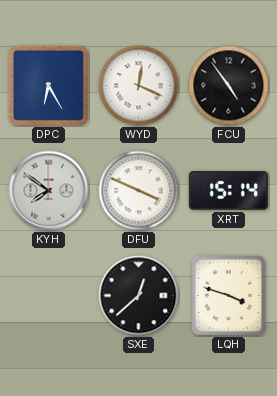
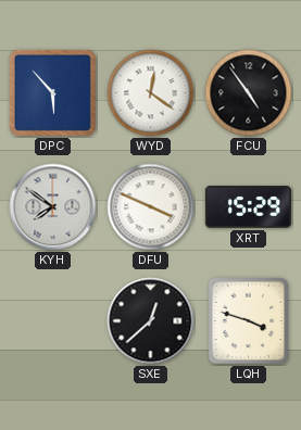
DPC: 6:25 -> 5:53
WYD: 12:19 -> 12:21
XRT: 15:14 -> 15:29
